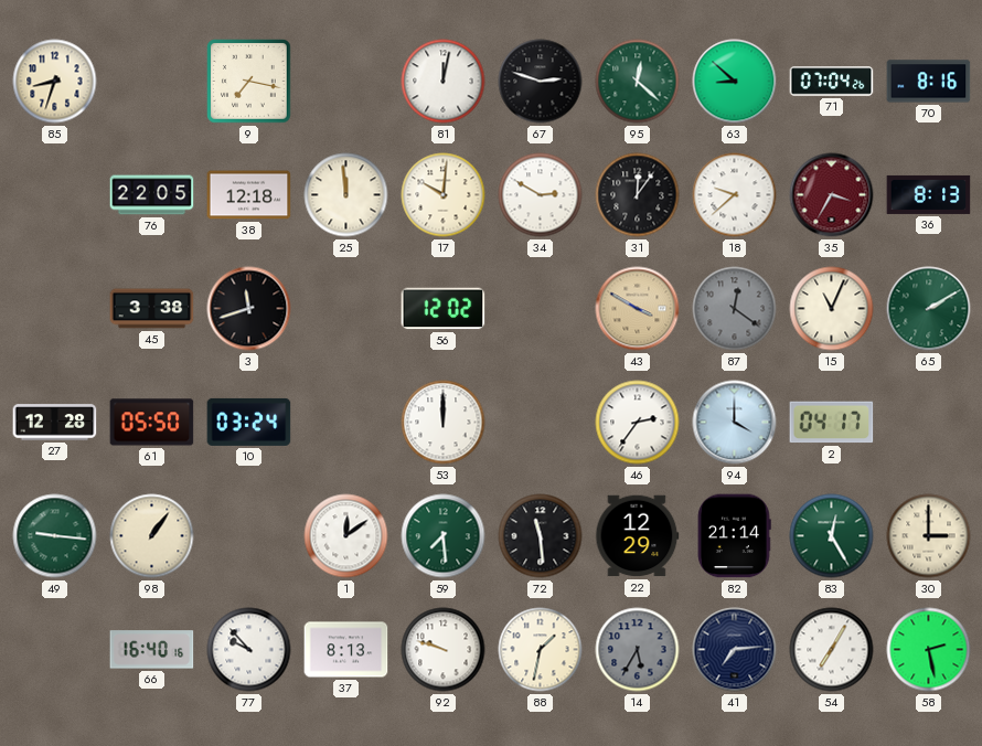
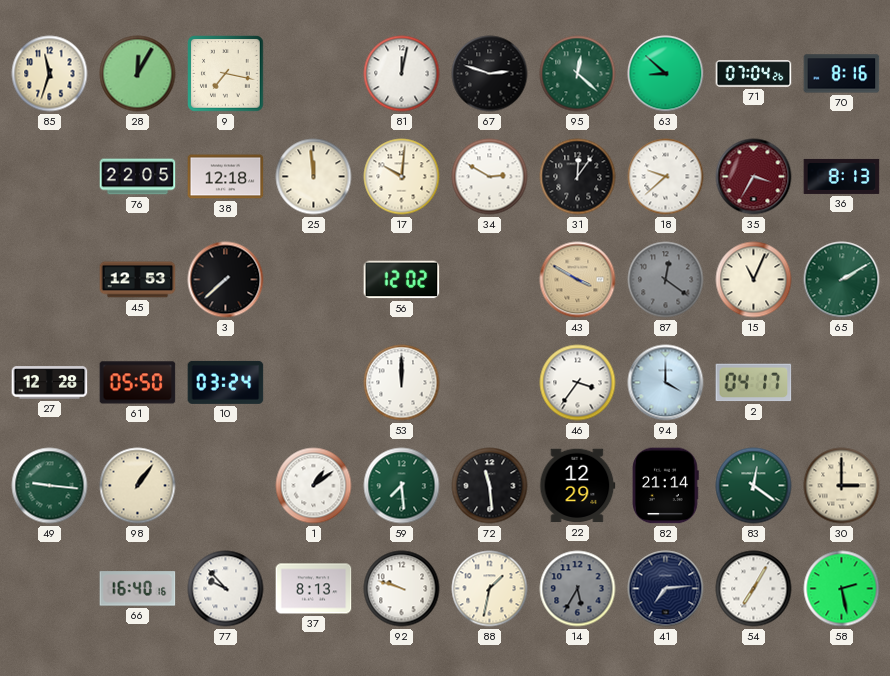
85: 8:33 -> 11:33
28: none -> 12:05
45: 3:38 -> 12:53
3: 11:42 -> 7:38
46: 2:36 -> 3:36
1: 12:09 -> 1:09
83: 12:25 -> 12:21
